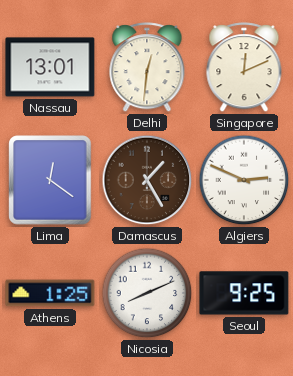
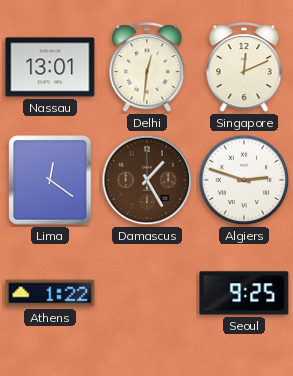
Algiers: 2:49 -> 2:48
Athens: 1:25 -> 1:22
Nicosia: 8:11 -> none
